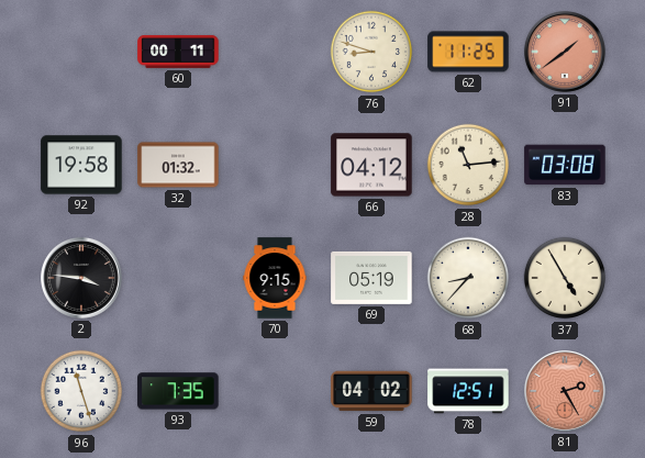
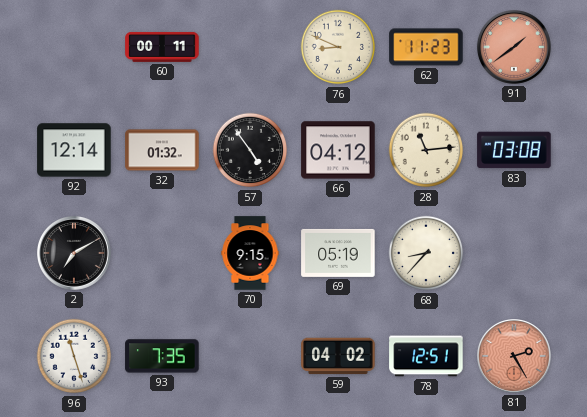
76: 8:48 -> 8:49
62: 11:25 -> 11:23
92: 19:58 -> 12:14
57: none -> 4:54
2: 3:46 -> 7:10
37: 4:55 -> none
